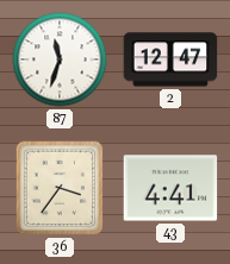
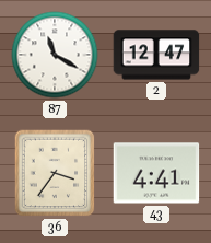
87: 11:33 -> 11:20
